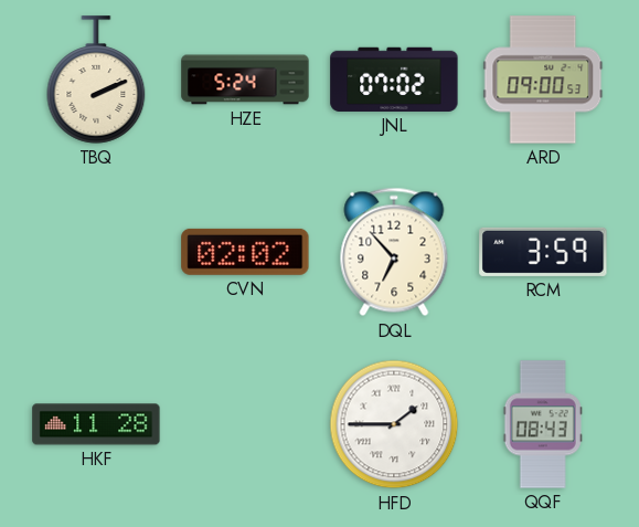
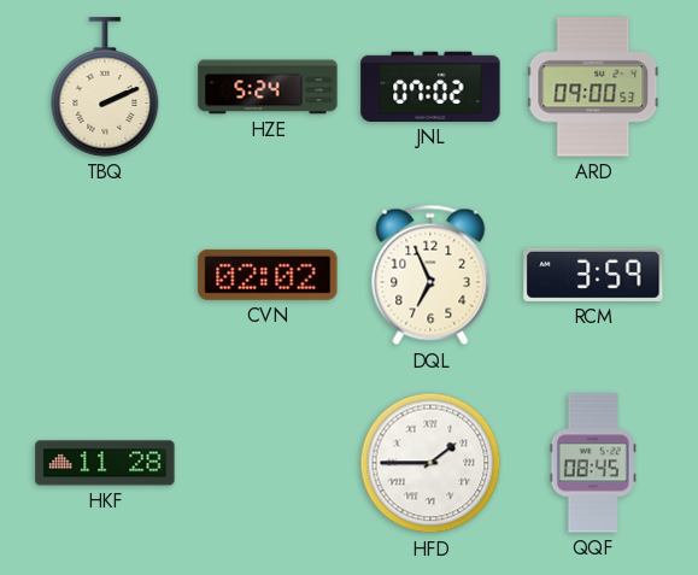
DQL: 6:53 -> 6:56
QQF: 08:43 -> 08:45
